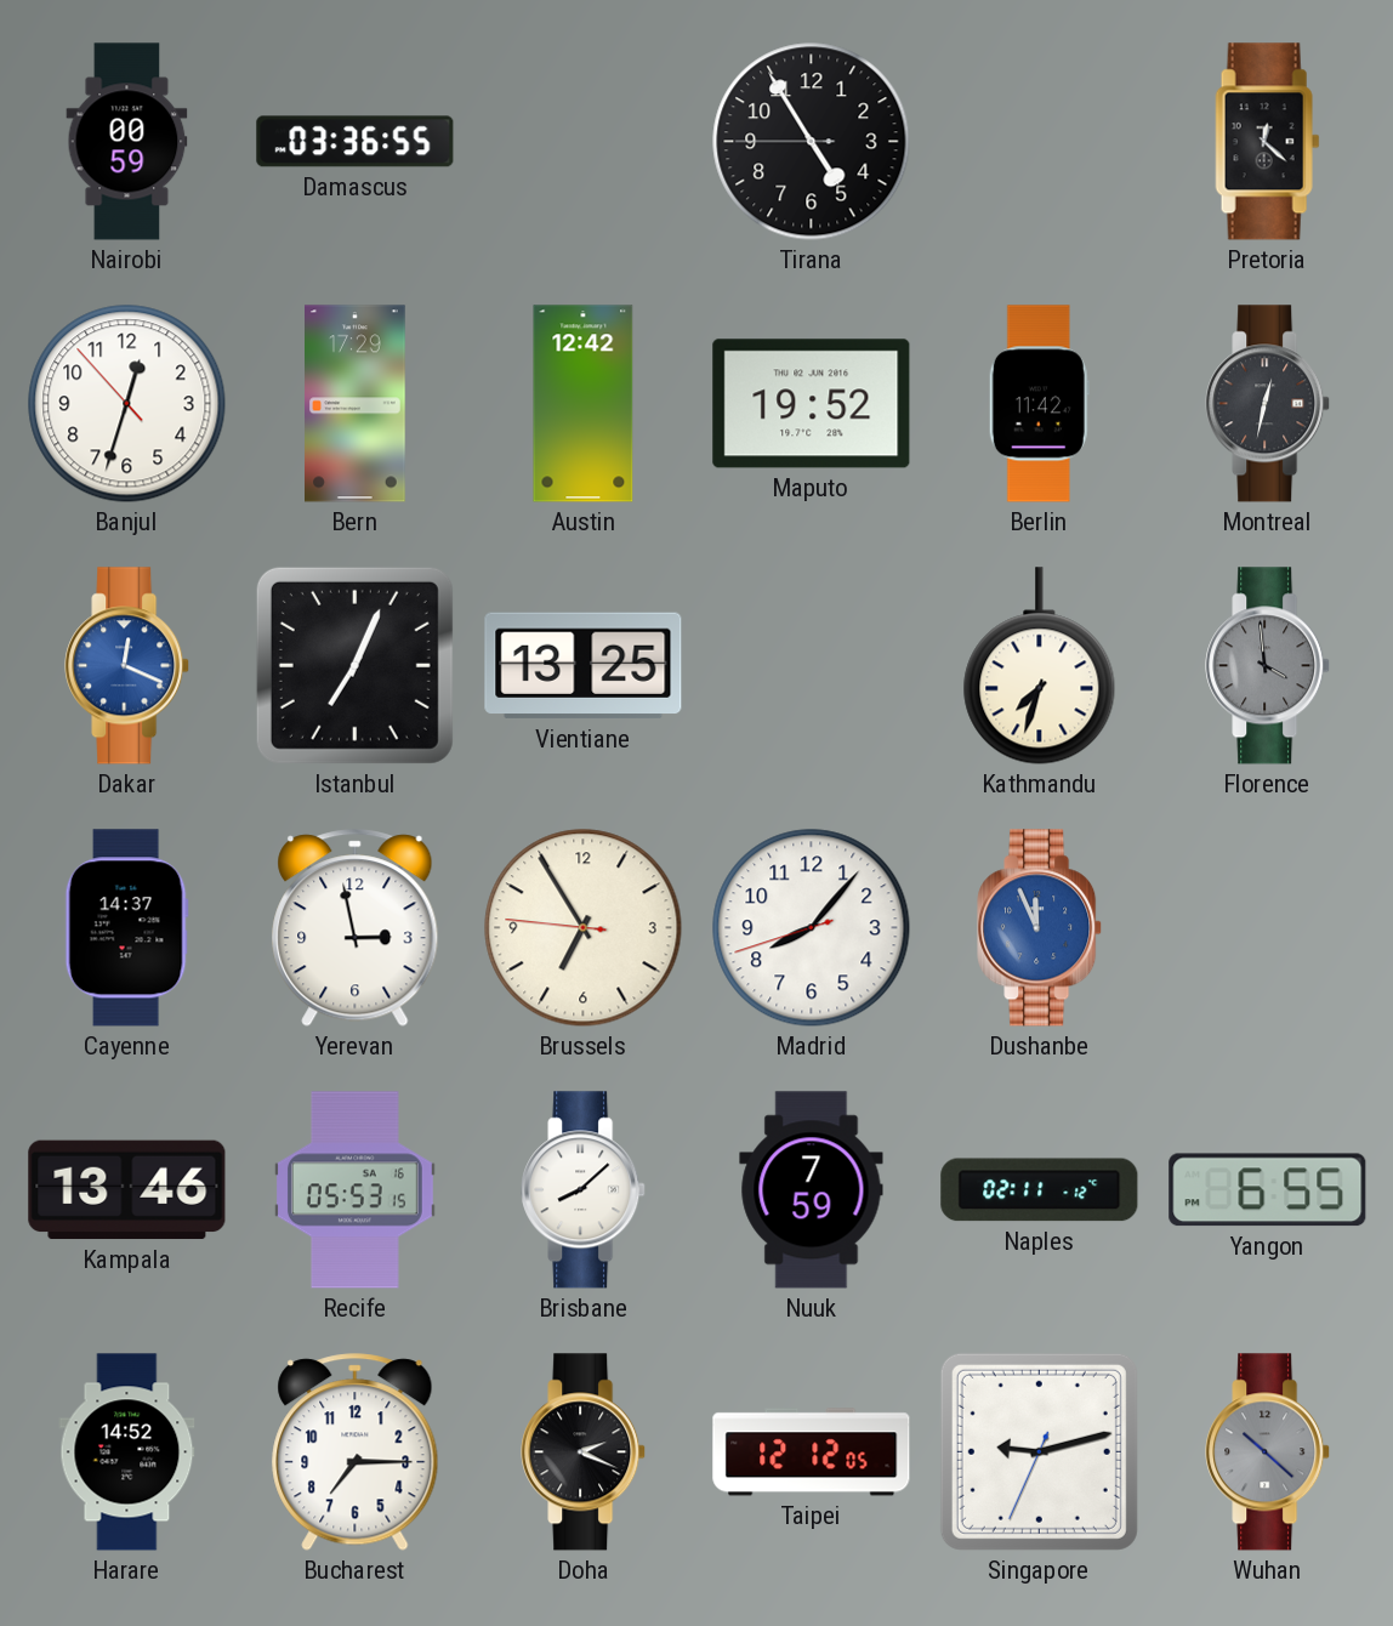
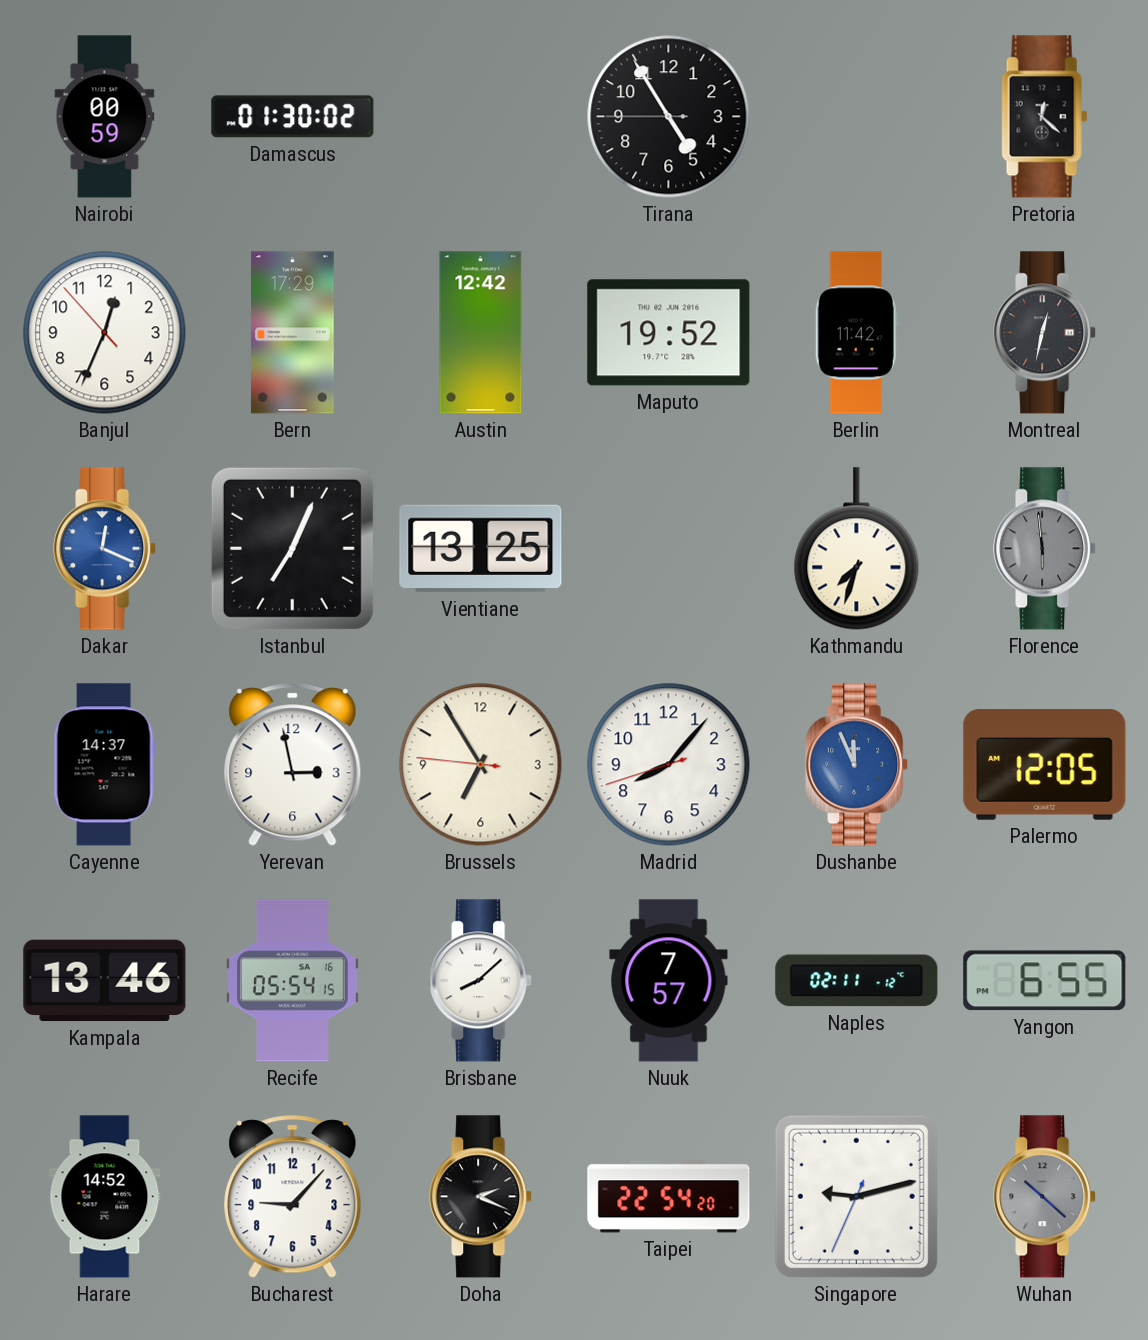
Damascus: 03:36 -> 01:30
Banjul: 12:32 -> 12:33
Florence: 3:59 -> 5:59
Palermo: none -> 12:05
Recife: 05:53 -> 05:54
Nuuk: 7:59 -> 7:57
Bucharest: 7:15 -> 9:07
Taipei: 12:12 -> 22:54
